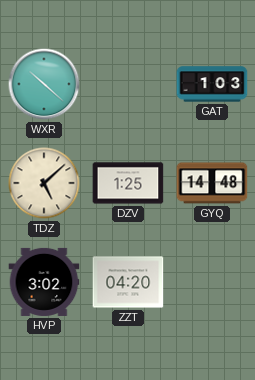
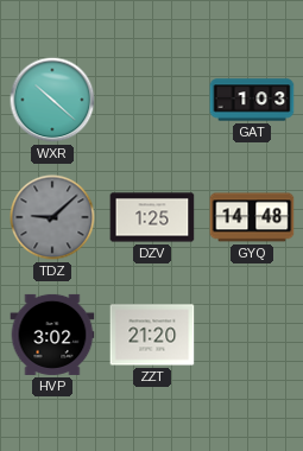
TDZ: 5:08 -> 9:08
TDZ dial: cream -> grey
ZZT: 04:20 -> 21:20
